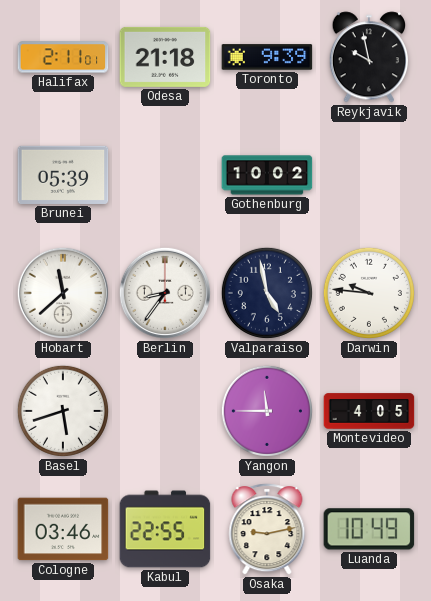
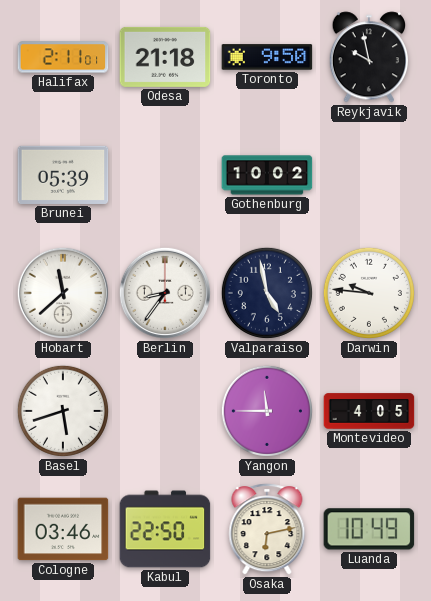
Toronto: 9:39 -> 9:50
Kabul: 22:55 -> 22:50
Osaka: 9:13 -> 6:13
